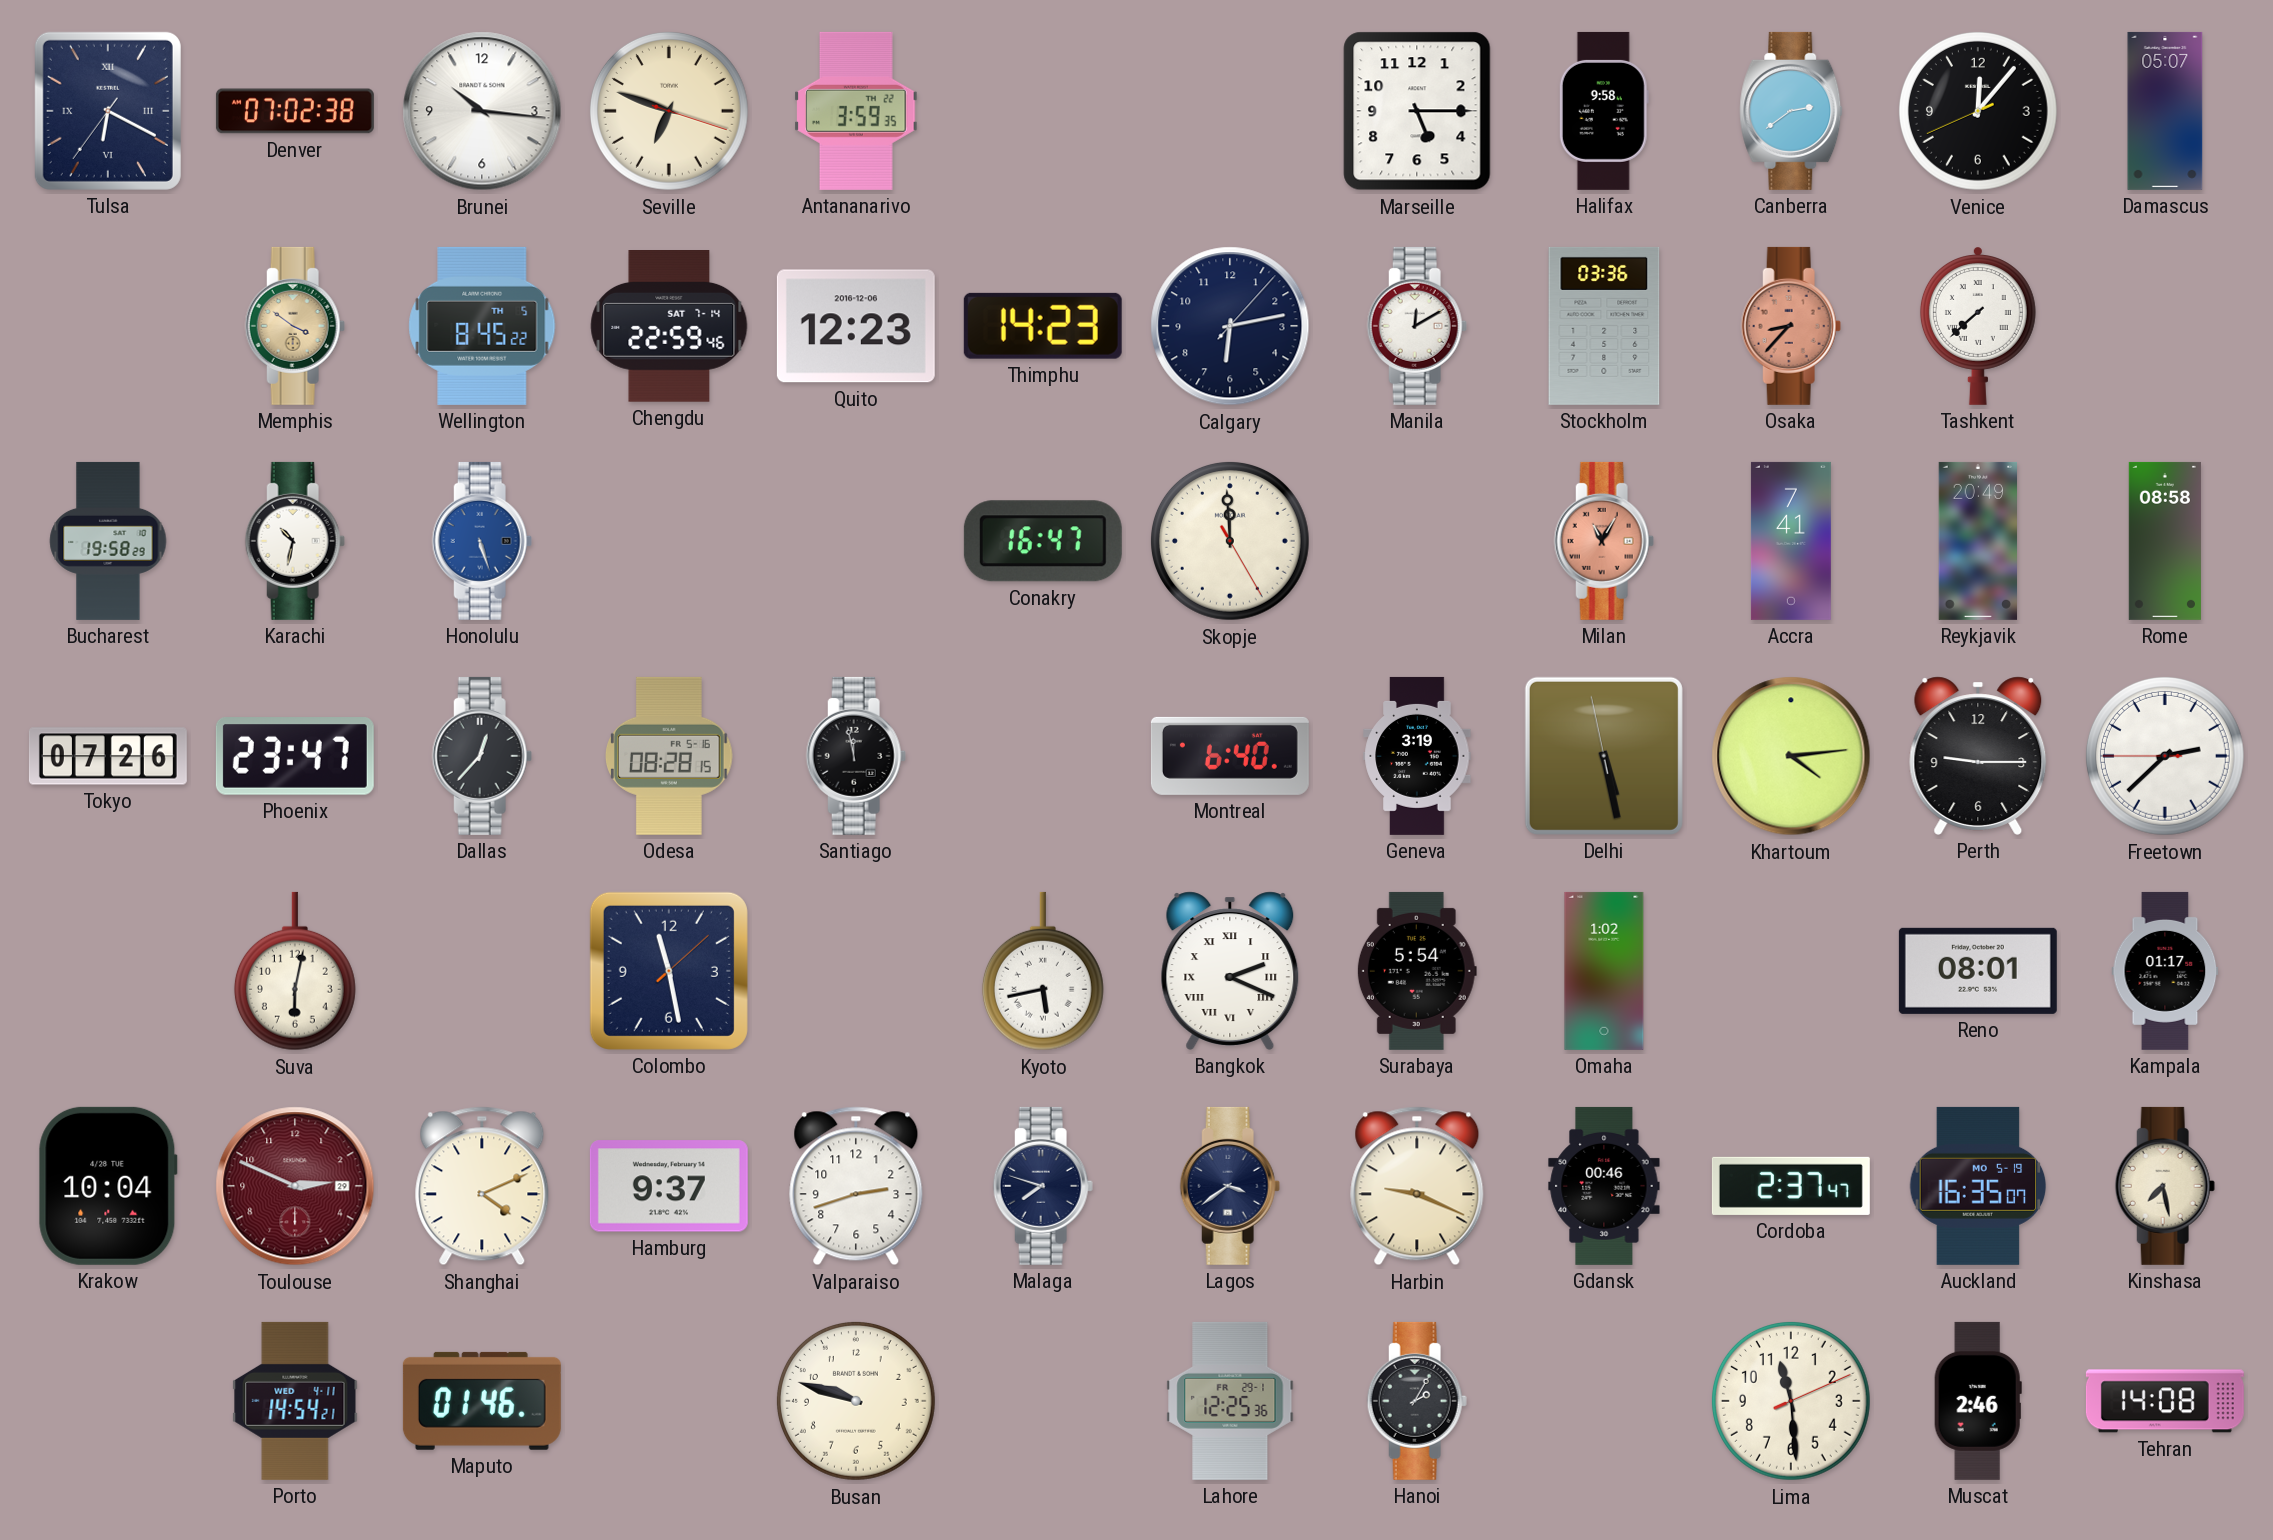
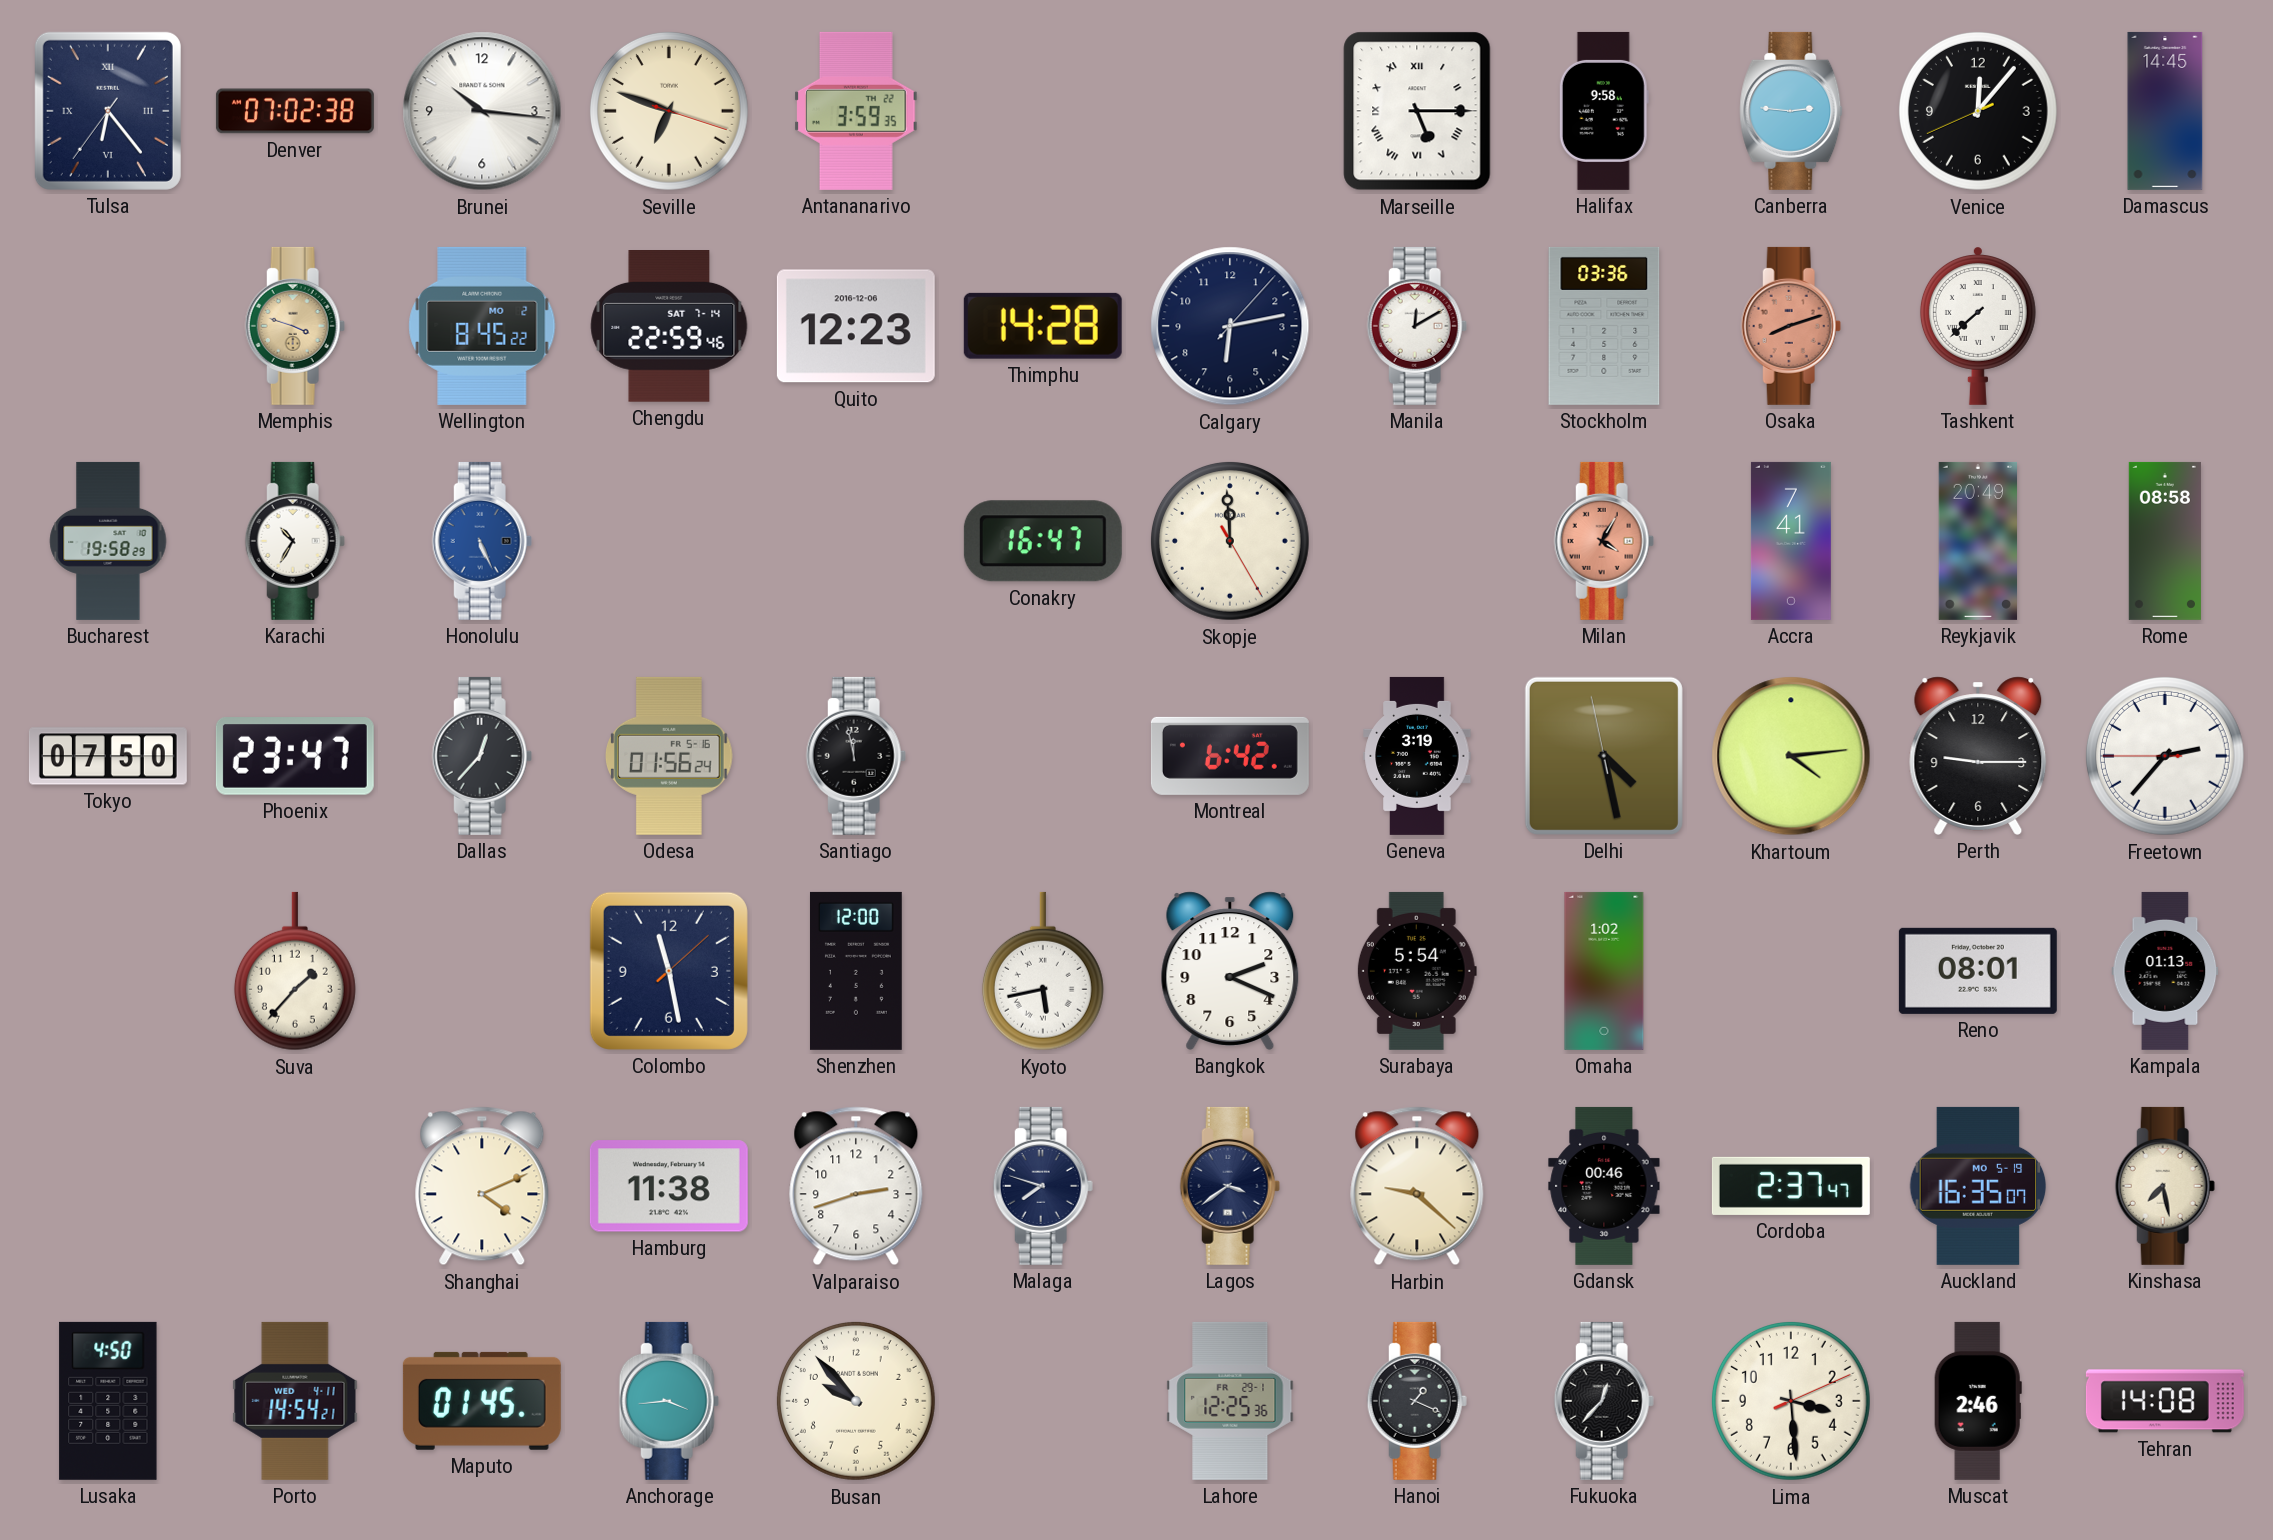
Tulsa: 6:19 -> 6:23
Marseille numerals: Arabic -> Roman
Canberra: 2:39 -> 2:46
Damascus: 05:07 -> 14:45
Memphis: 3:51 -> 3:48
Wellington date: TH 5 -> MO 2
Thimphu: 14:23 -> 14:28
Osaka: 8:37 -> 8:12
Karachi: 10:32 -> 10:35
Honolulu: 5:27 -> 5:26
Milan: 11:05 -> 4:05
Tokyo: 07:26 -> 07:50
Odesa: 08:28 -> 01:56
Montreal: 6:40 -> 6:42
Delhi: 5:27 -> 4:27
Freetown: 2:37 -> 2:36
Suva: 6:02 -> 1:37
Shenzhen: none -> 12:00
Bangkok numerals: Roman -> Arabic
Kampala: 01:17 -> 01:13
Krakow: 10:04 -> none
Toulouse: 2:49 -> none
Hamburg: 9:37 -> 11:38
Harbin: 9:19 -> 9:22
Lusaka: none -> 4:50
Maputo: 01:46 -> 01:45
Anchorage: none -> 3:44
Busan: 9:48 -> 9:53
Hanoi: 2:05 -> 1:19
Fukuoka: none -> 12:37
Lima: 11:29 -> 3:29
